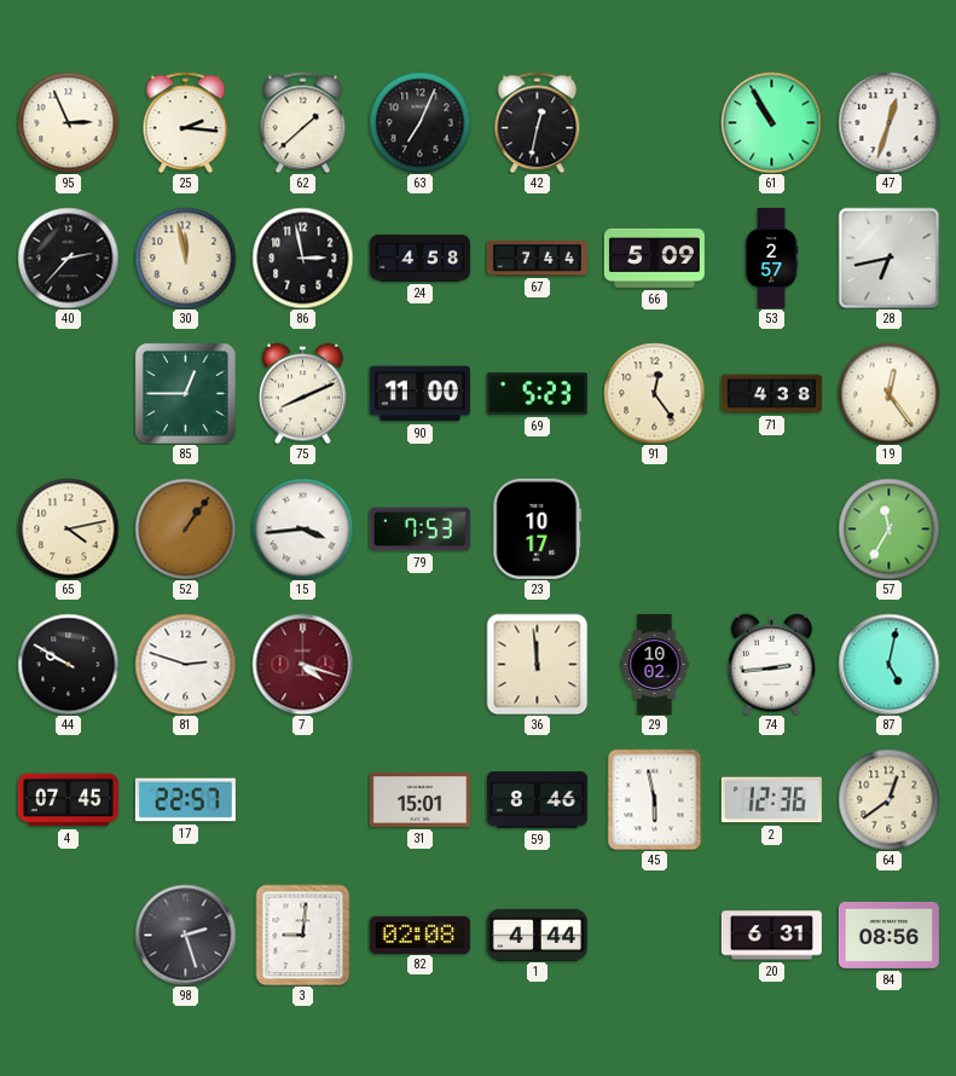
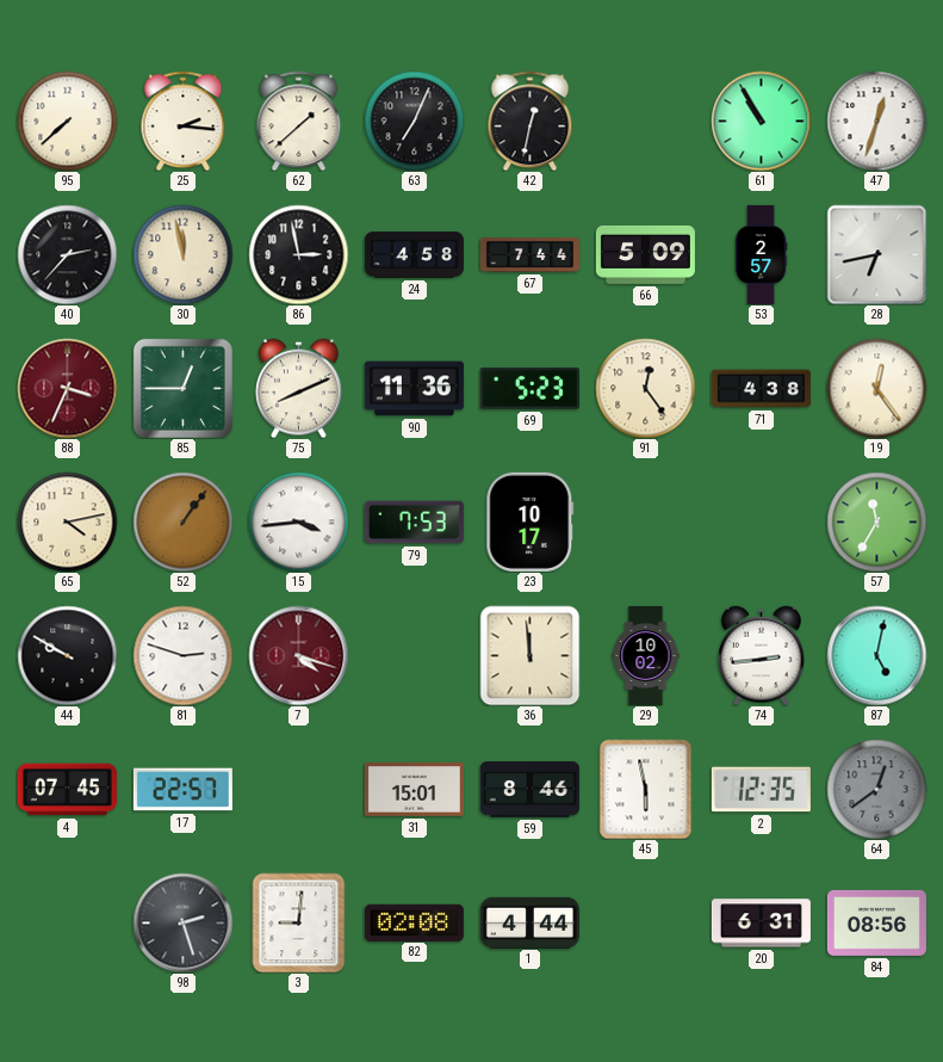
95: 2:56 -> 7:38
88: none -> 3:34
90: 11:00 -> 11:36
2: 12:36 -> 12:35
64 dial: cream -> grey
